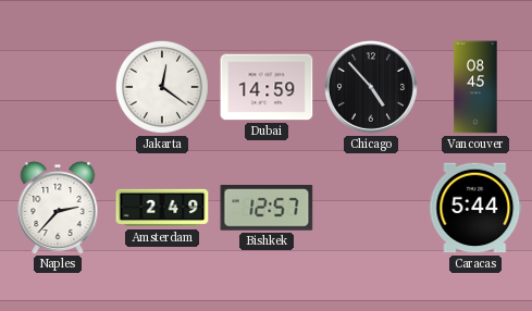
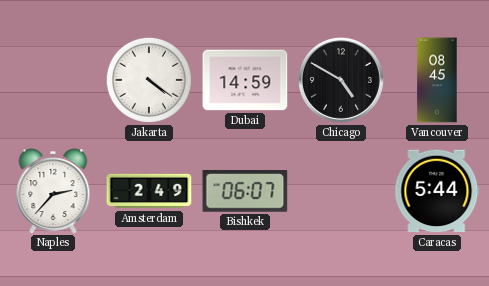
Jakarta: 12:21 -> 4:21
Chicago: 4:53 -> 4:50
Bishkek: 12:57 -> 06:07
